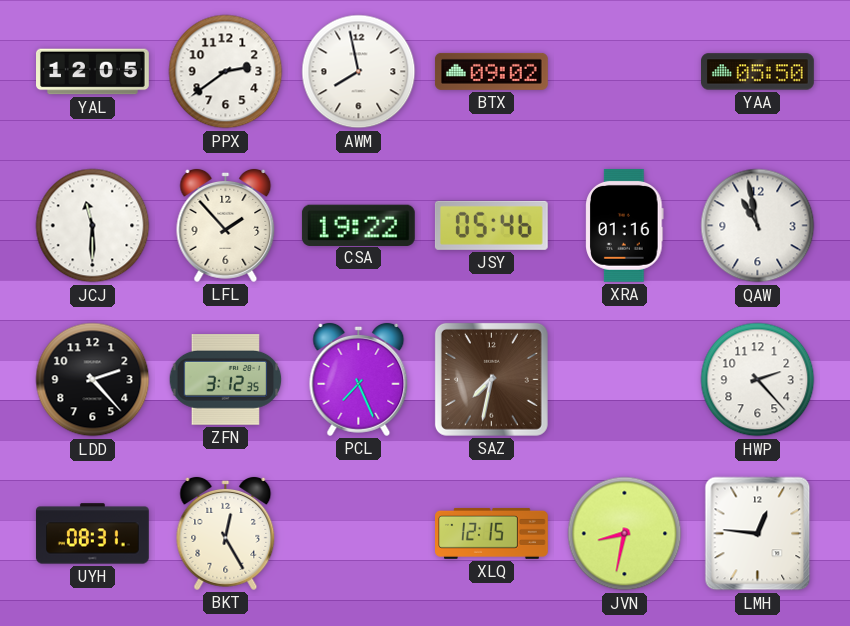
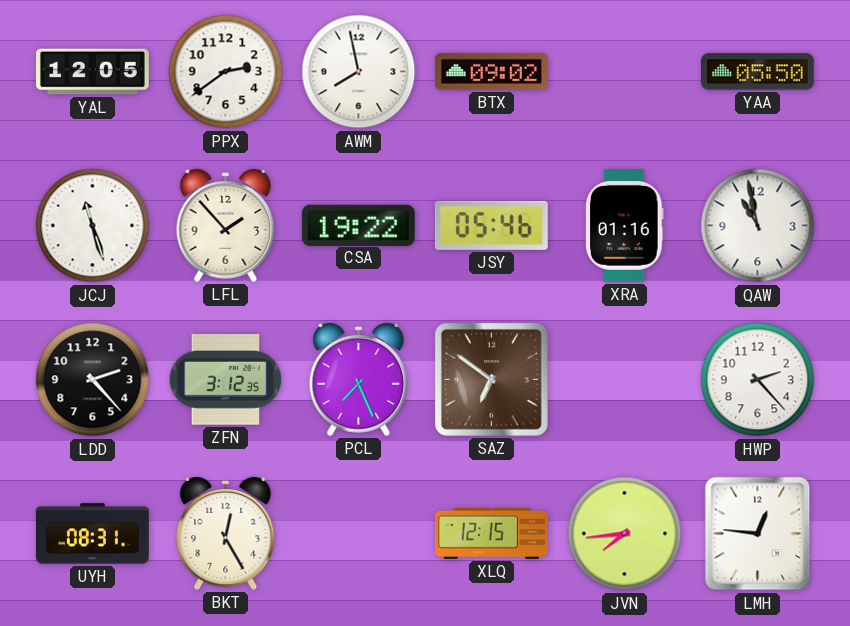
JCJ: 11:30 -> 11:27
SAZ: 7:32 -> 6:51
JVN: 8:32 -> 7:44
